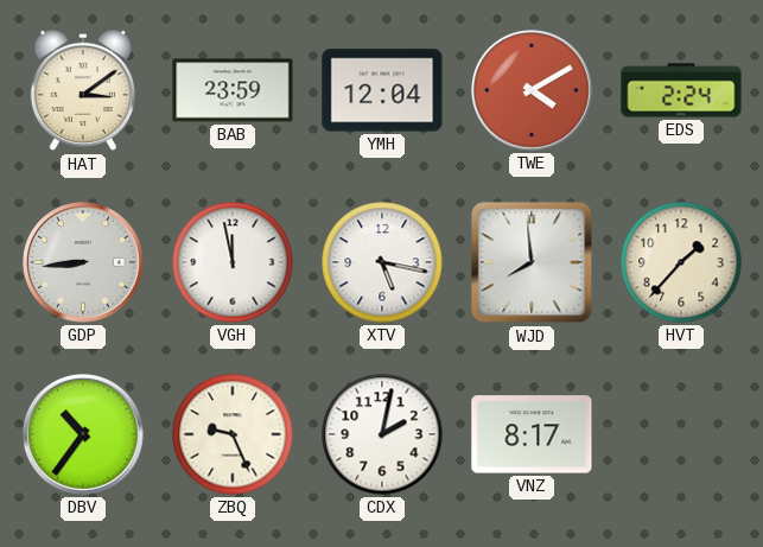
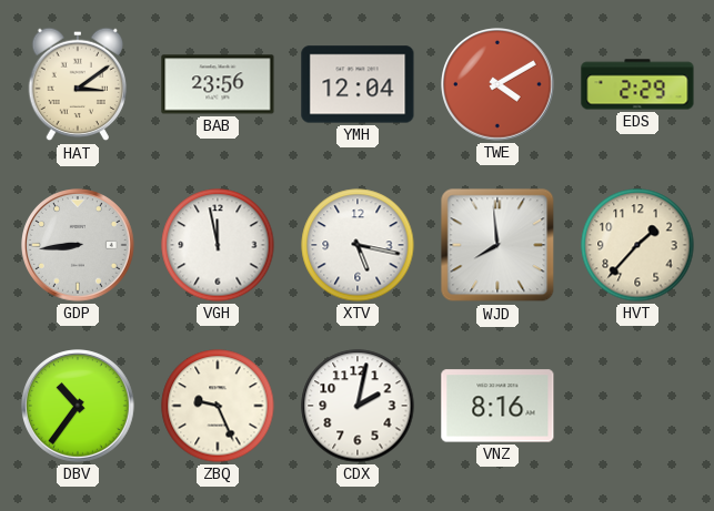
BAB: 23:59 -> 23:56
EDS: 2:24 -> 2:29
VNZ: 8:17 -> 8:16
